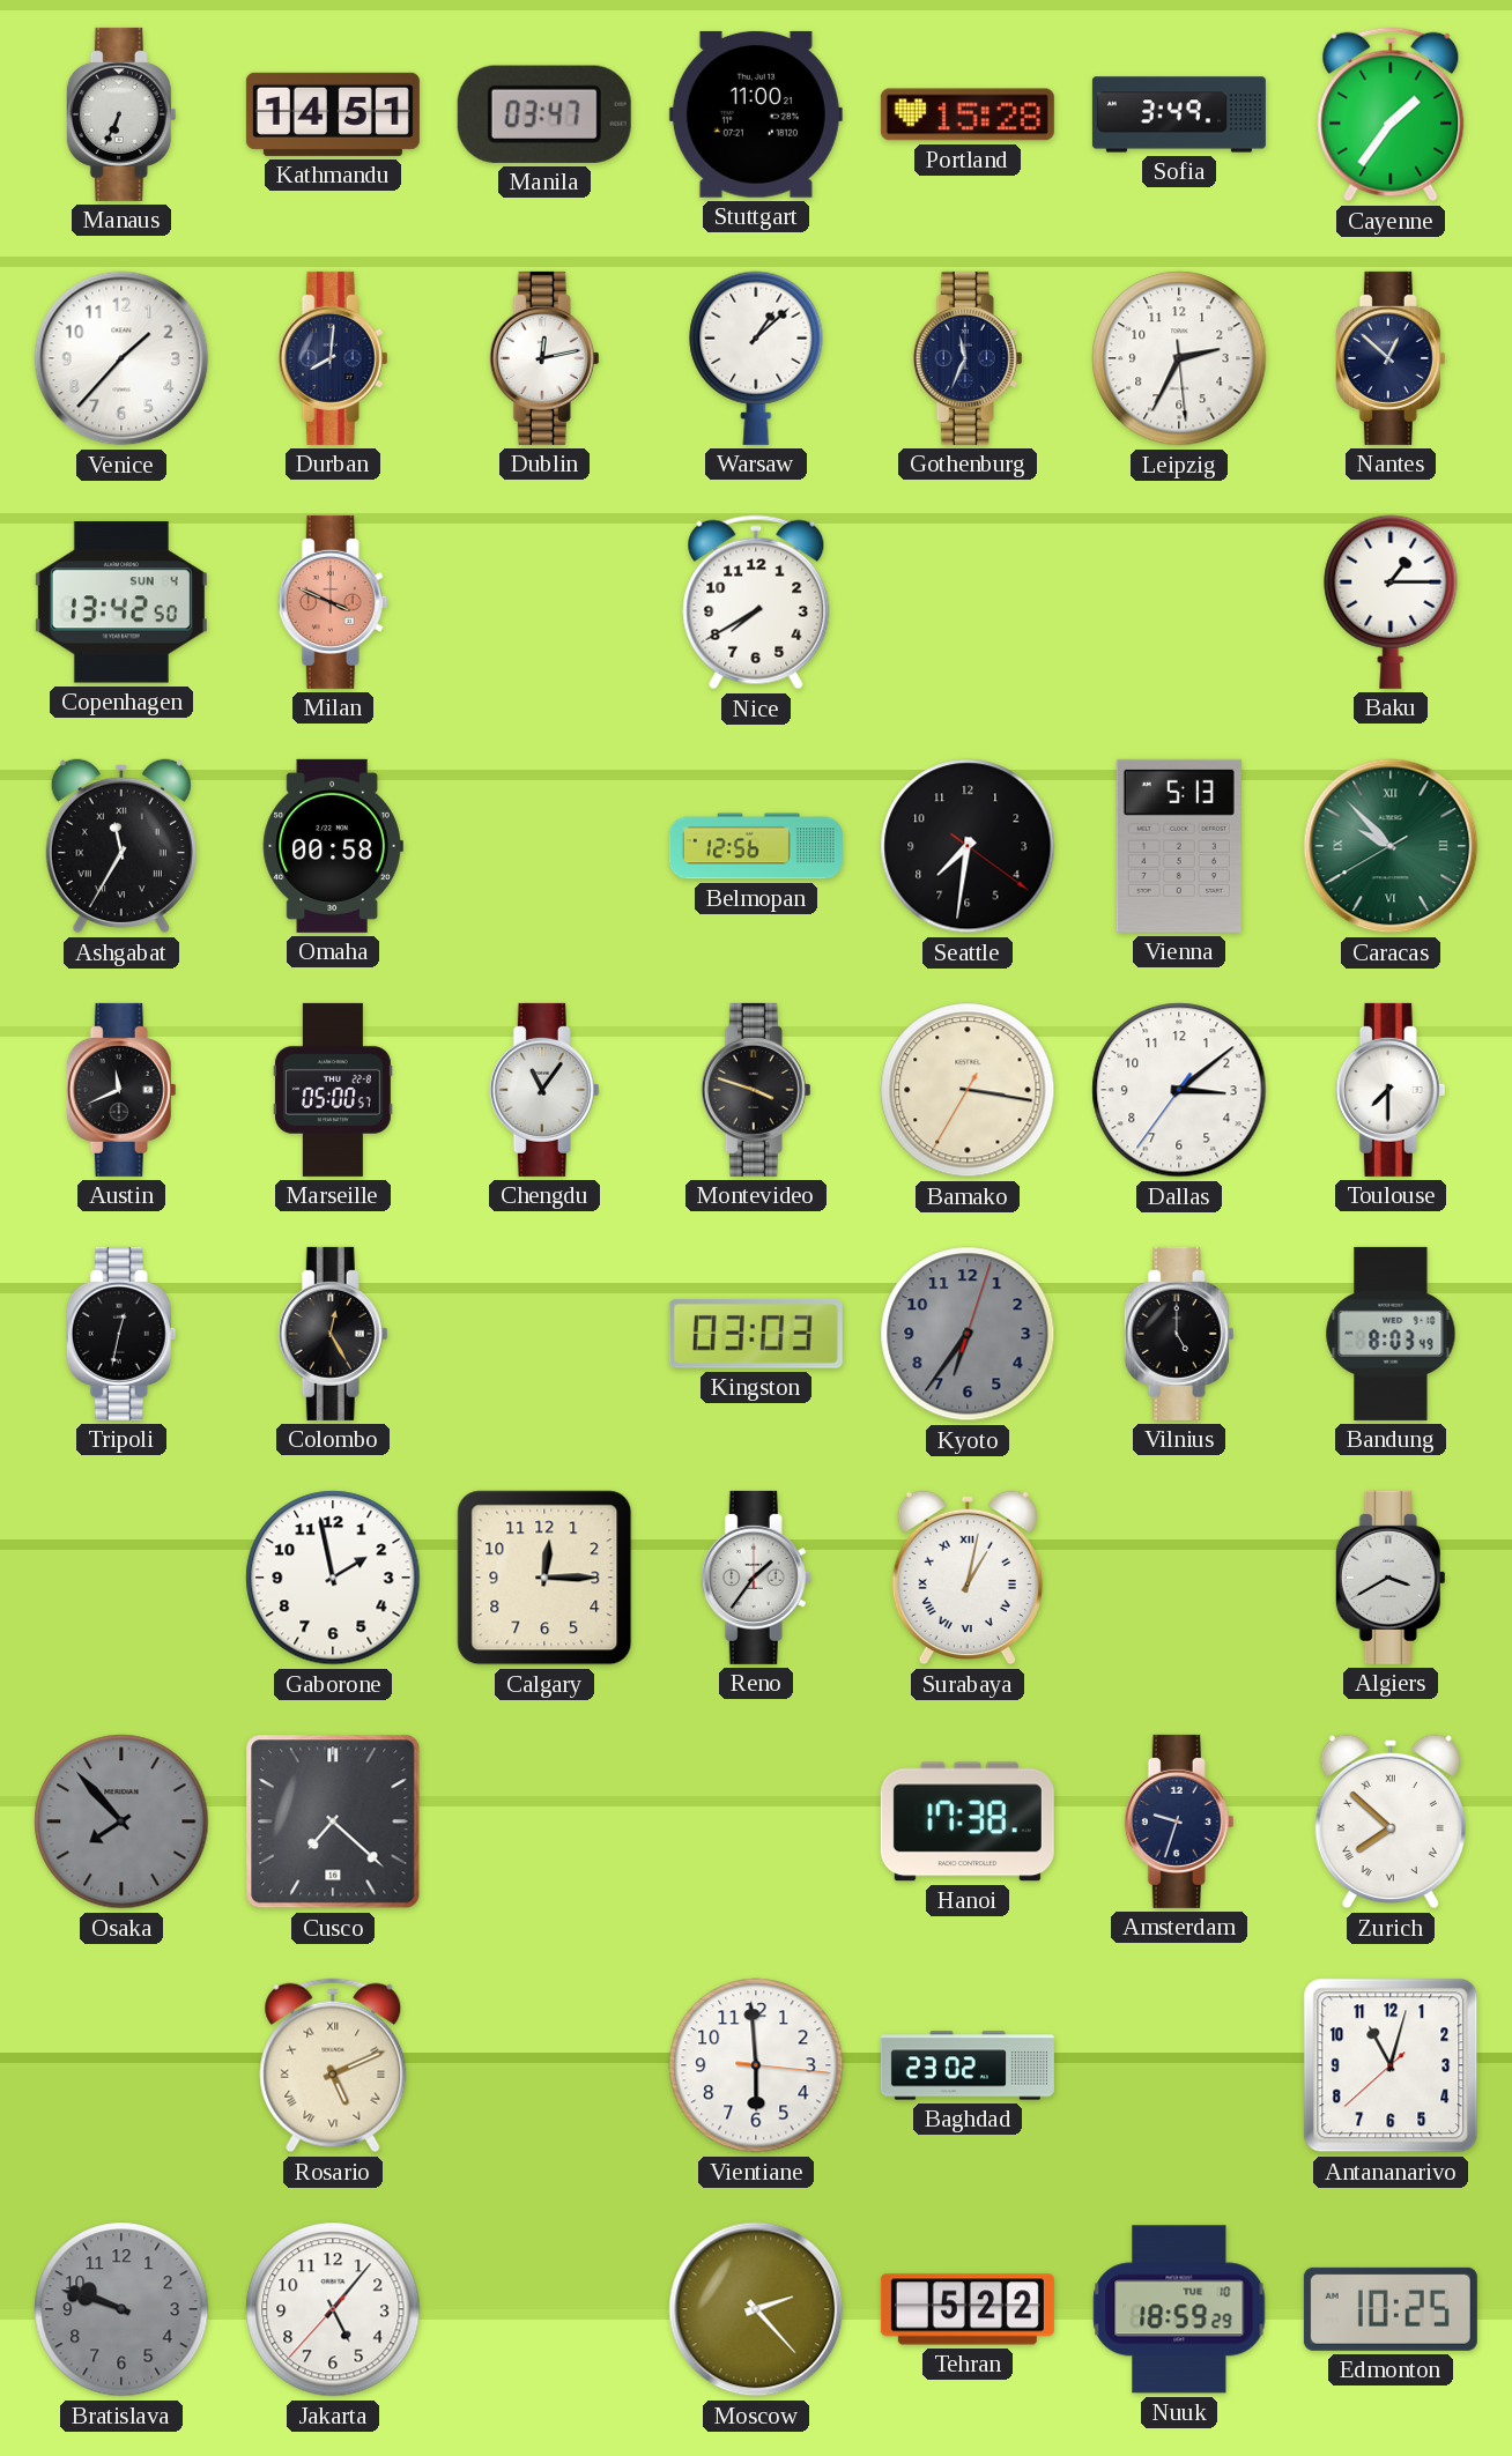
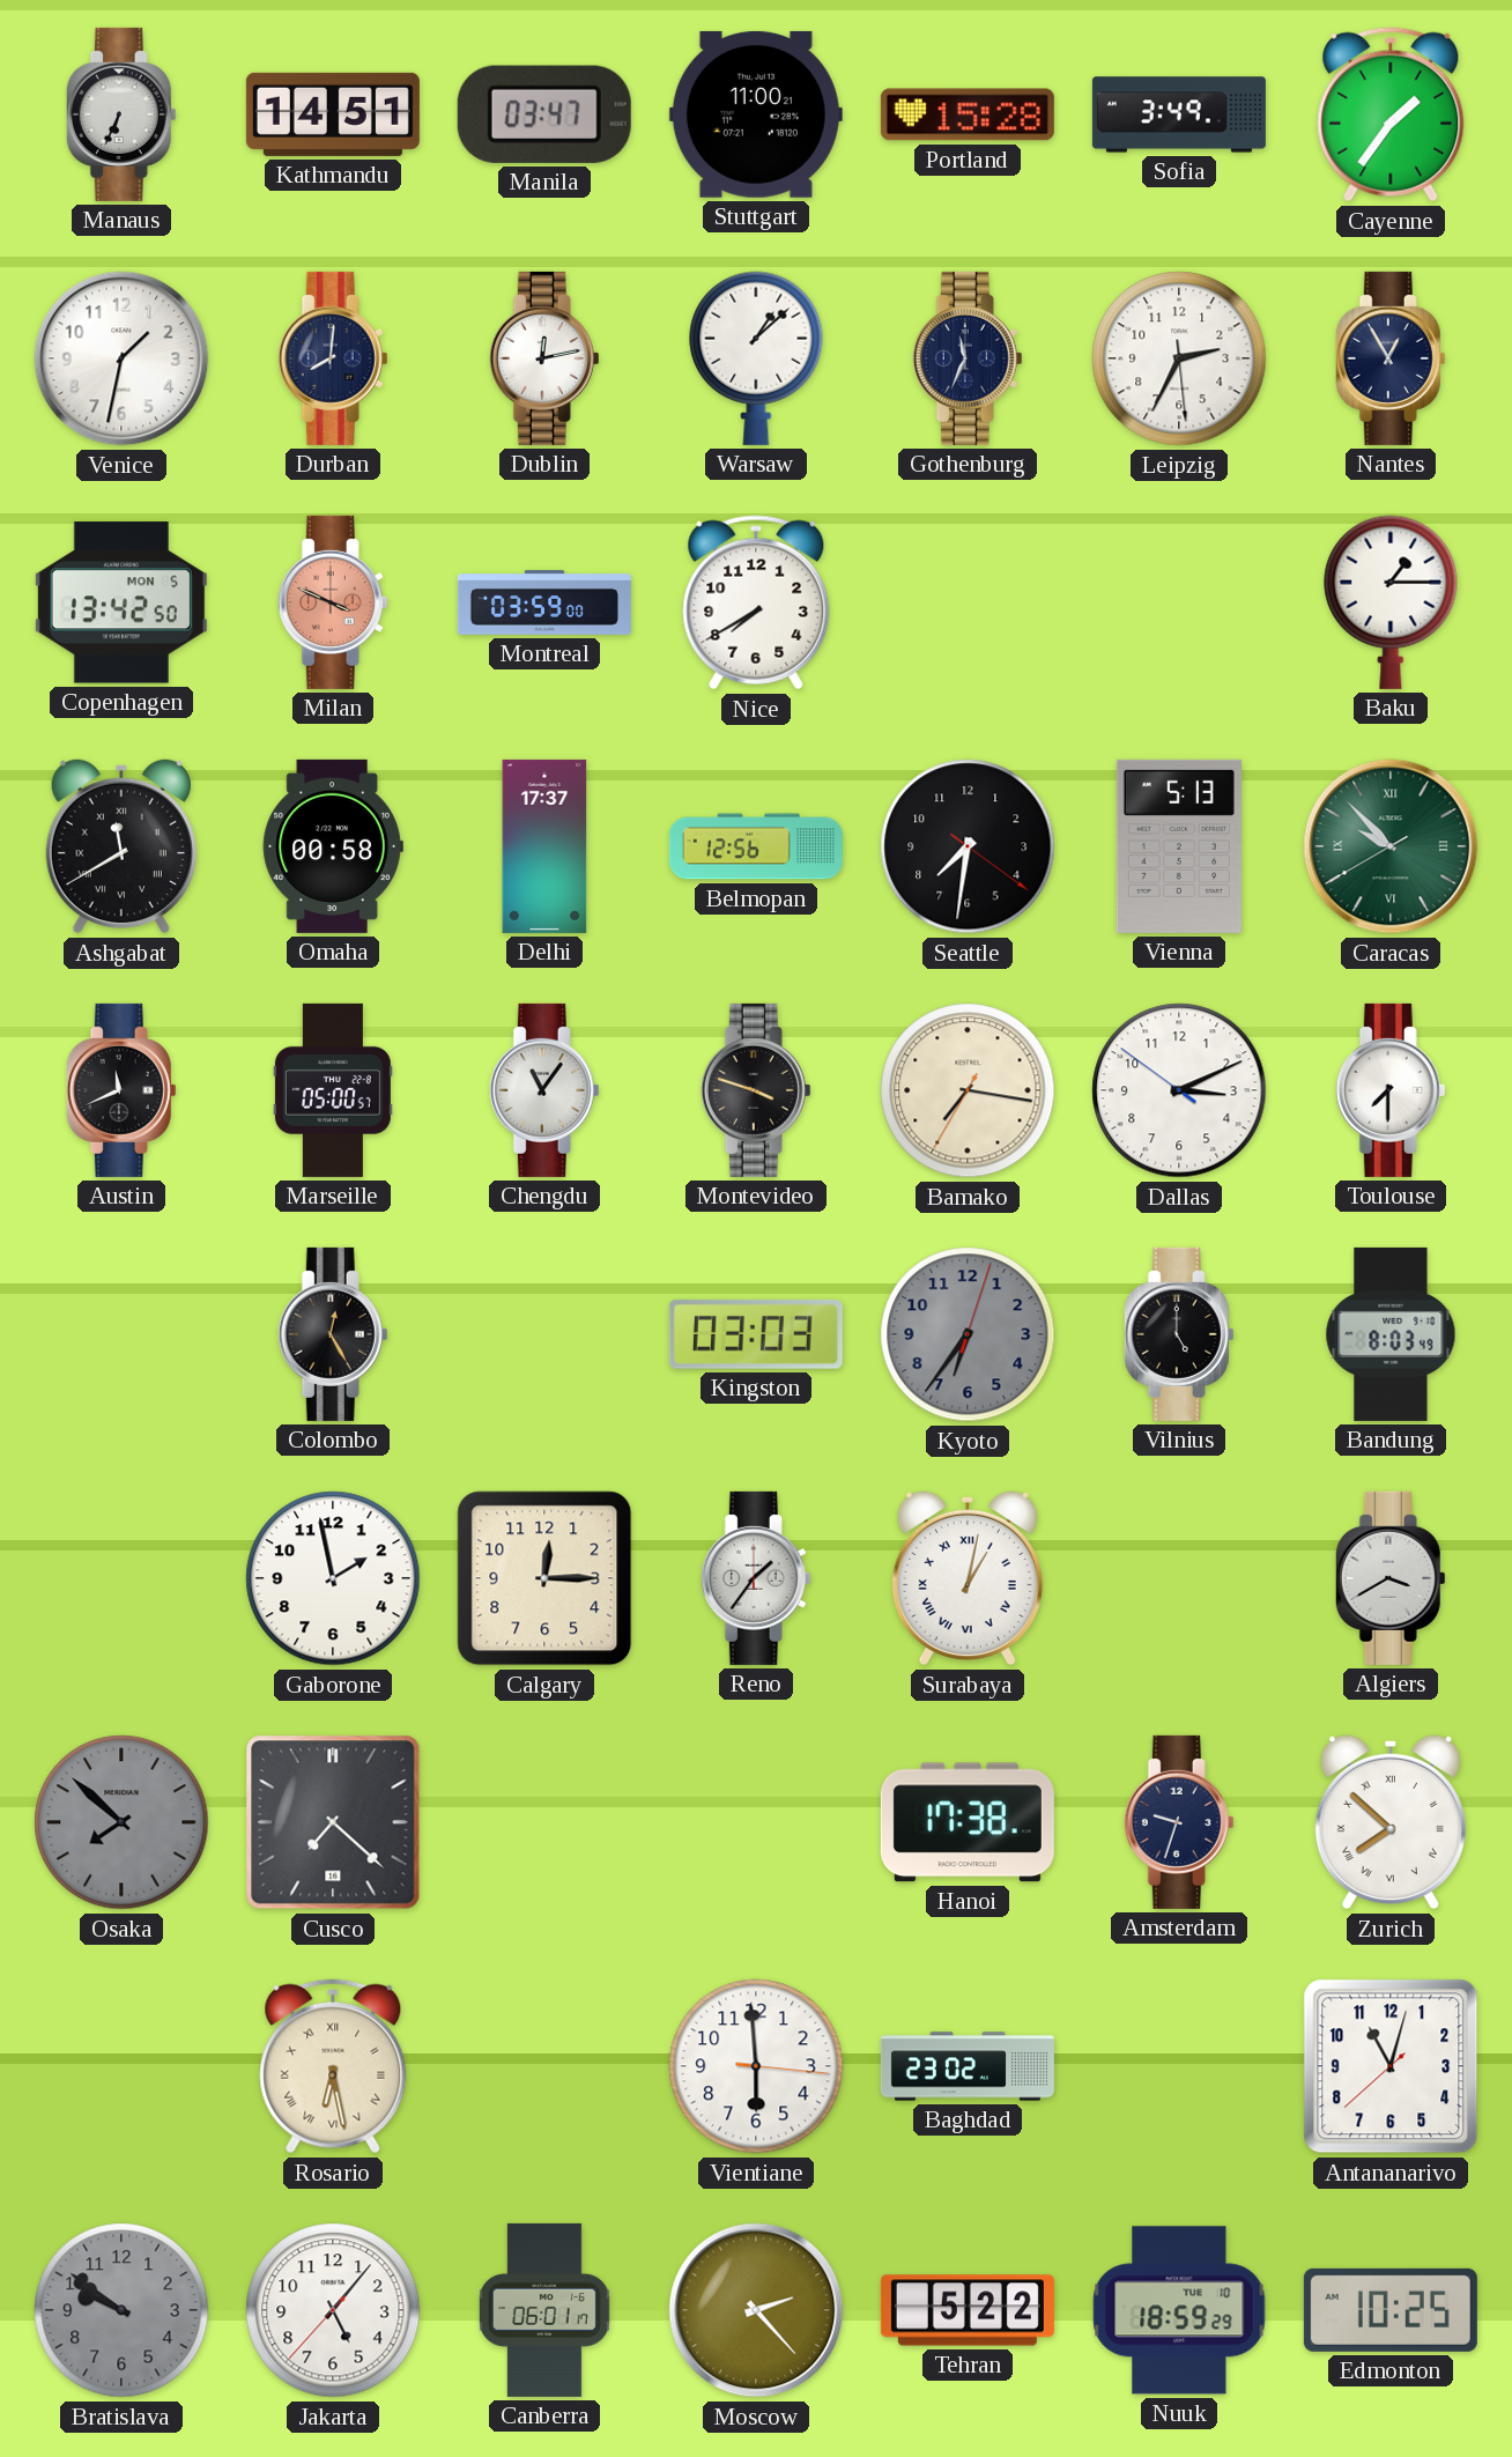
Venice: 1:37 -> 1:32
Nantes: 12:52 -> 12:55
Copenhagen date: SUN 4 -> MON 5
Montreal: none -> 03:59
Ashgabat: 11:35 -> 11:40
Delhi: none -> 17:37
Bamako: 3:16 -> 7:16
Dallas: 3:08 -> 3:10
Tripoli: 12:32 -> none
Osaka: 7:53 -> 7:52
Rosario: 5:11 -> 6:28
Bratislava: 9:48 -> 9:51
Canberra: none -> 06:01
